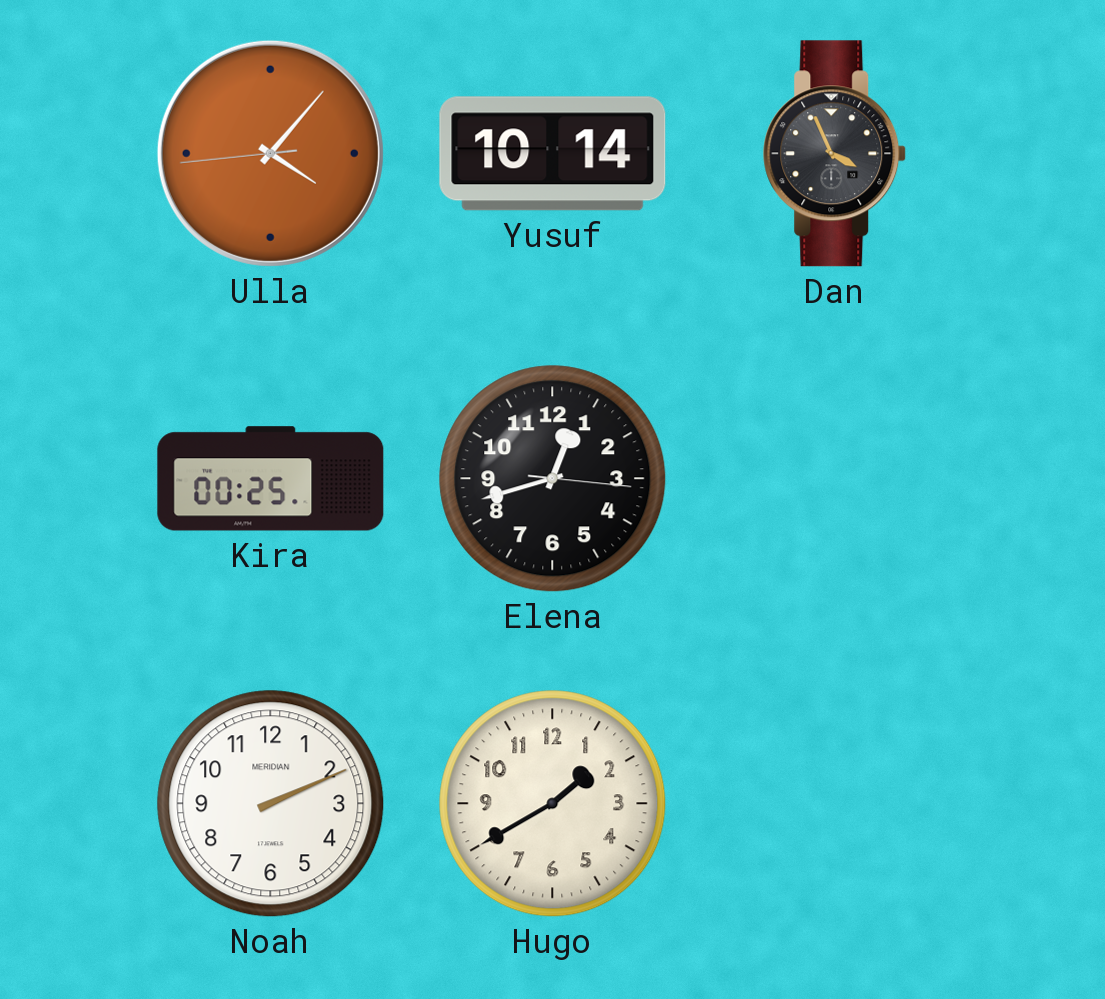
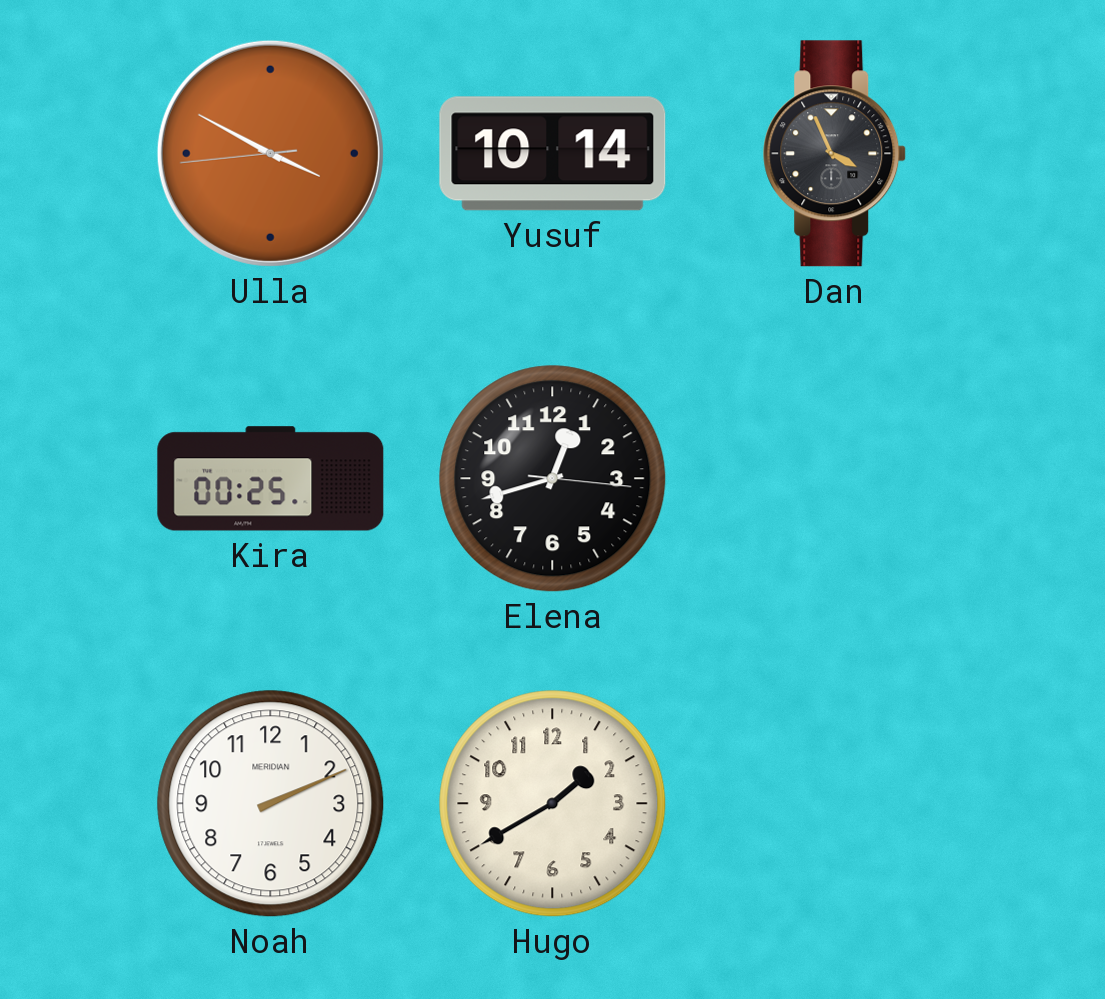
Ulla: 4:06 -> 3:49
